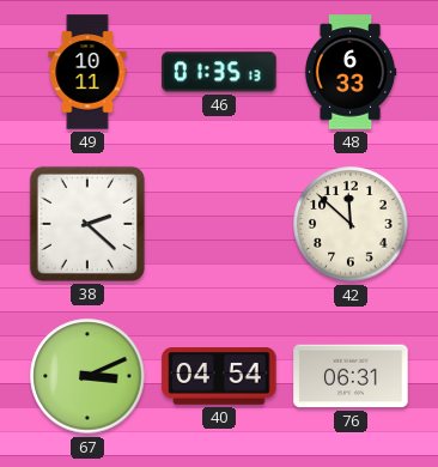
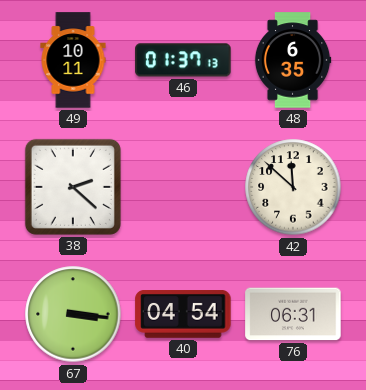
46: 01:35 -> 01:37
48: 6:33 -> 6:35
67: 3:11 -> 3:16
